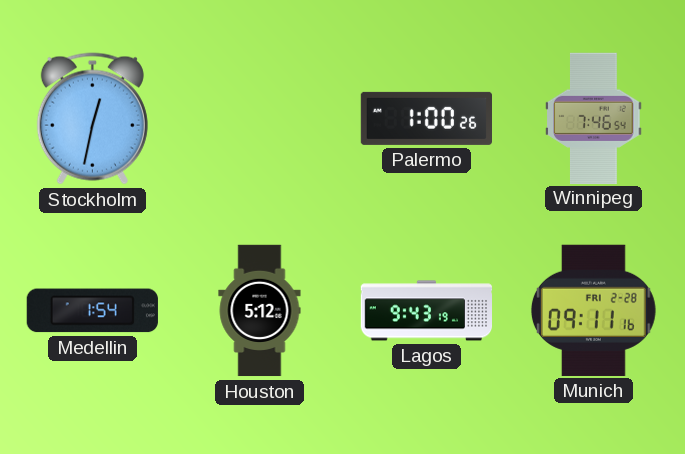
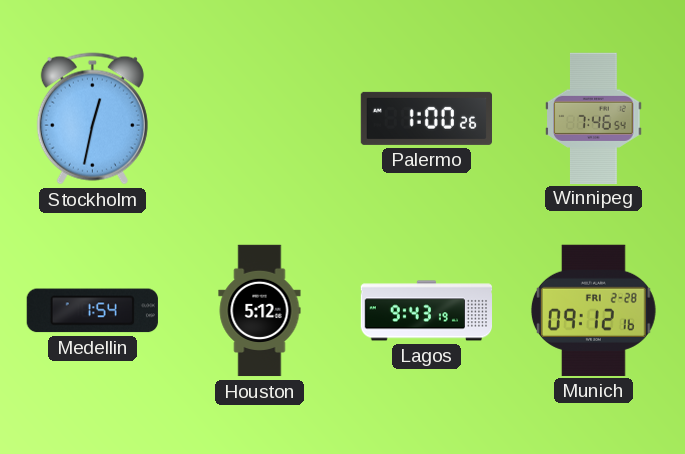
Munich: 09:11 -> 09:12
